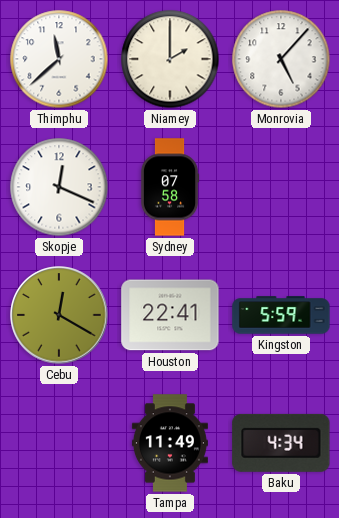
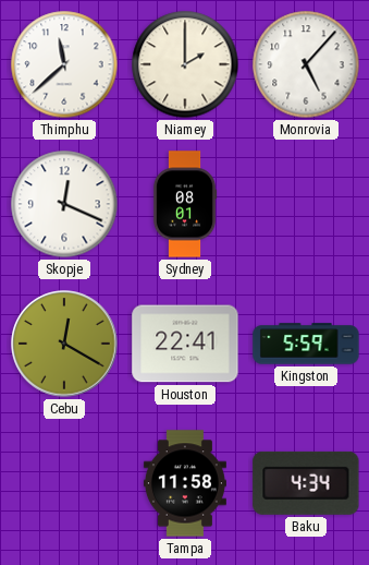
Sydney: 07:58 -> 08:01
Tampa: 11:49 -> 11:58
